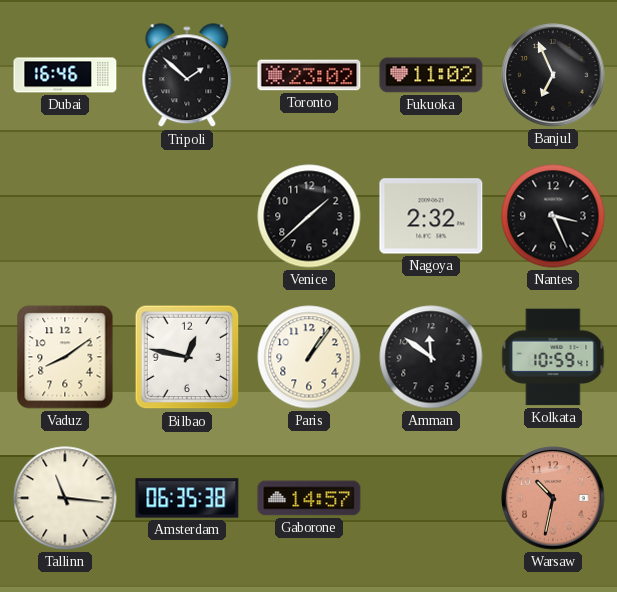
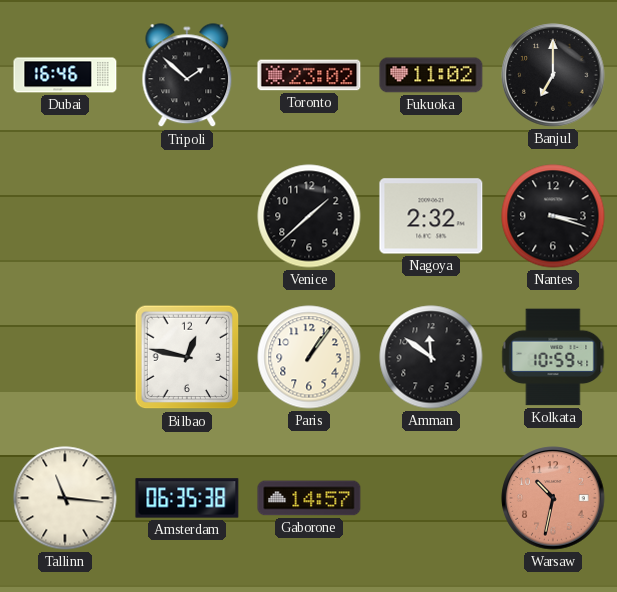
Banjul: 6:56 -> 7:00
Nantes: 3:26 -> 3:18
Vaduz: 8:09 -> none
